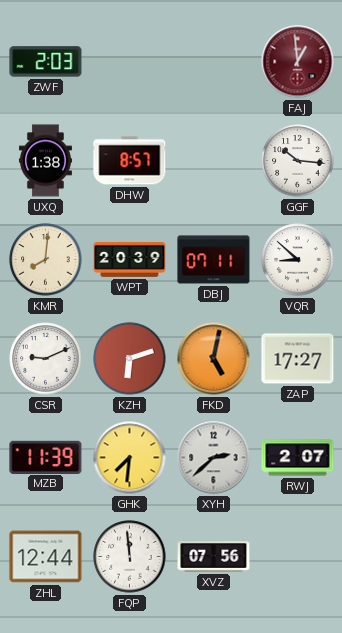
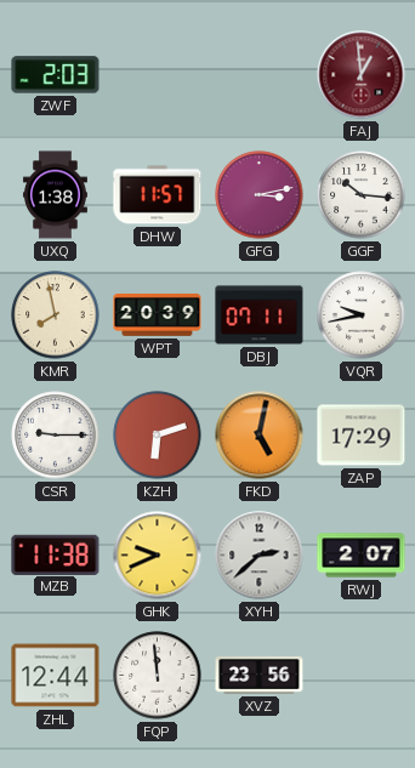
DHW: 8:57 -> 11:57
GFG: none -> 3:13
KMR: 8:01 -> 7:58
VQR: 8:52 -> 9:43
CSR: 9:11 -> 9:15
ZAP: 17:27 -> 17:29
MZB: 11:39 -> 11:38
GHK: 7:31 -> 9:41
XVZ: 07:56 -> 23:56
